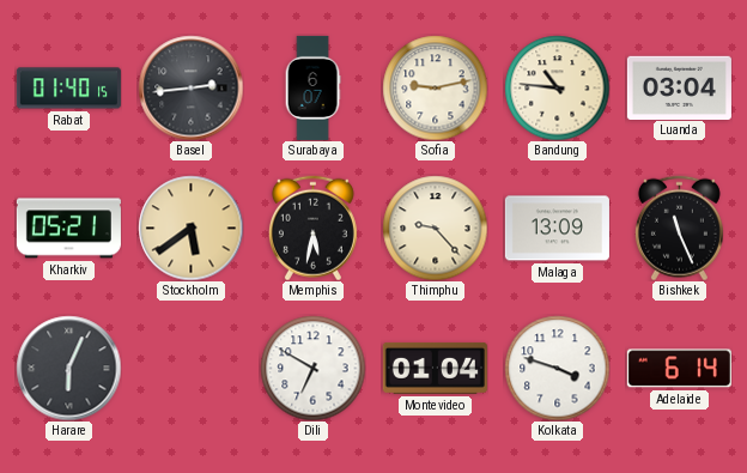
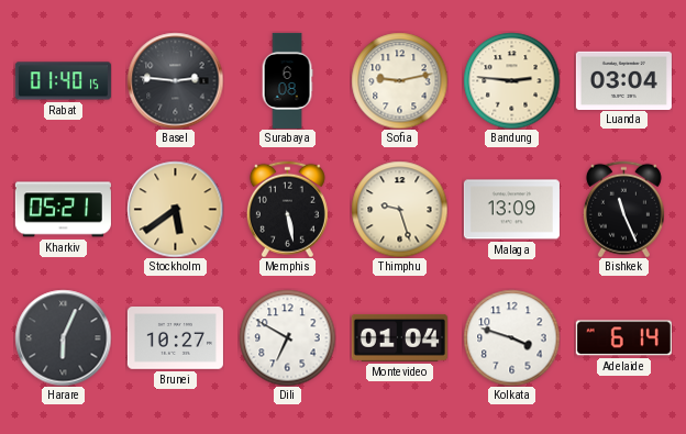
Basel: 2:44 -> 2:46
Surabaya: 6:07 -> 6:08
Bandung: 10:46 -> 2:46
Memphis: 5:32 -> 5:28
Thimphu: 9:23 -> 9:27
Brunei: none -> 10:27
